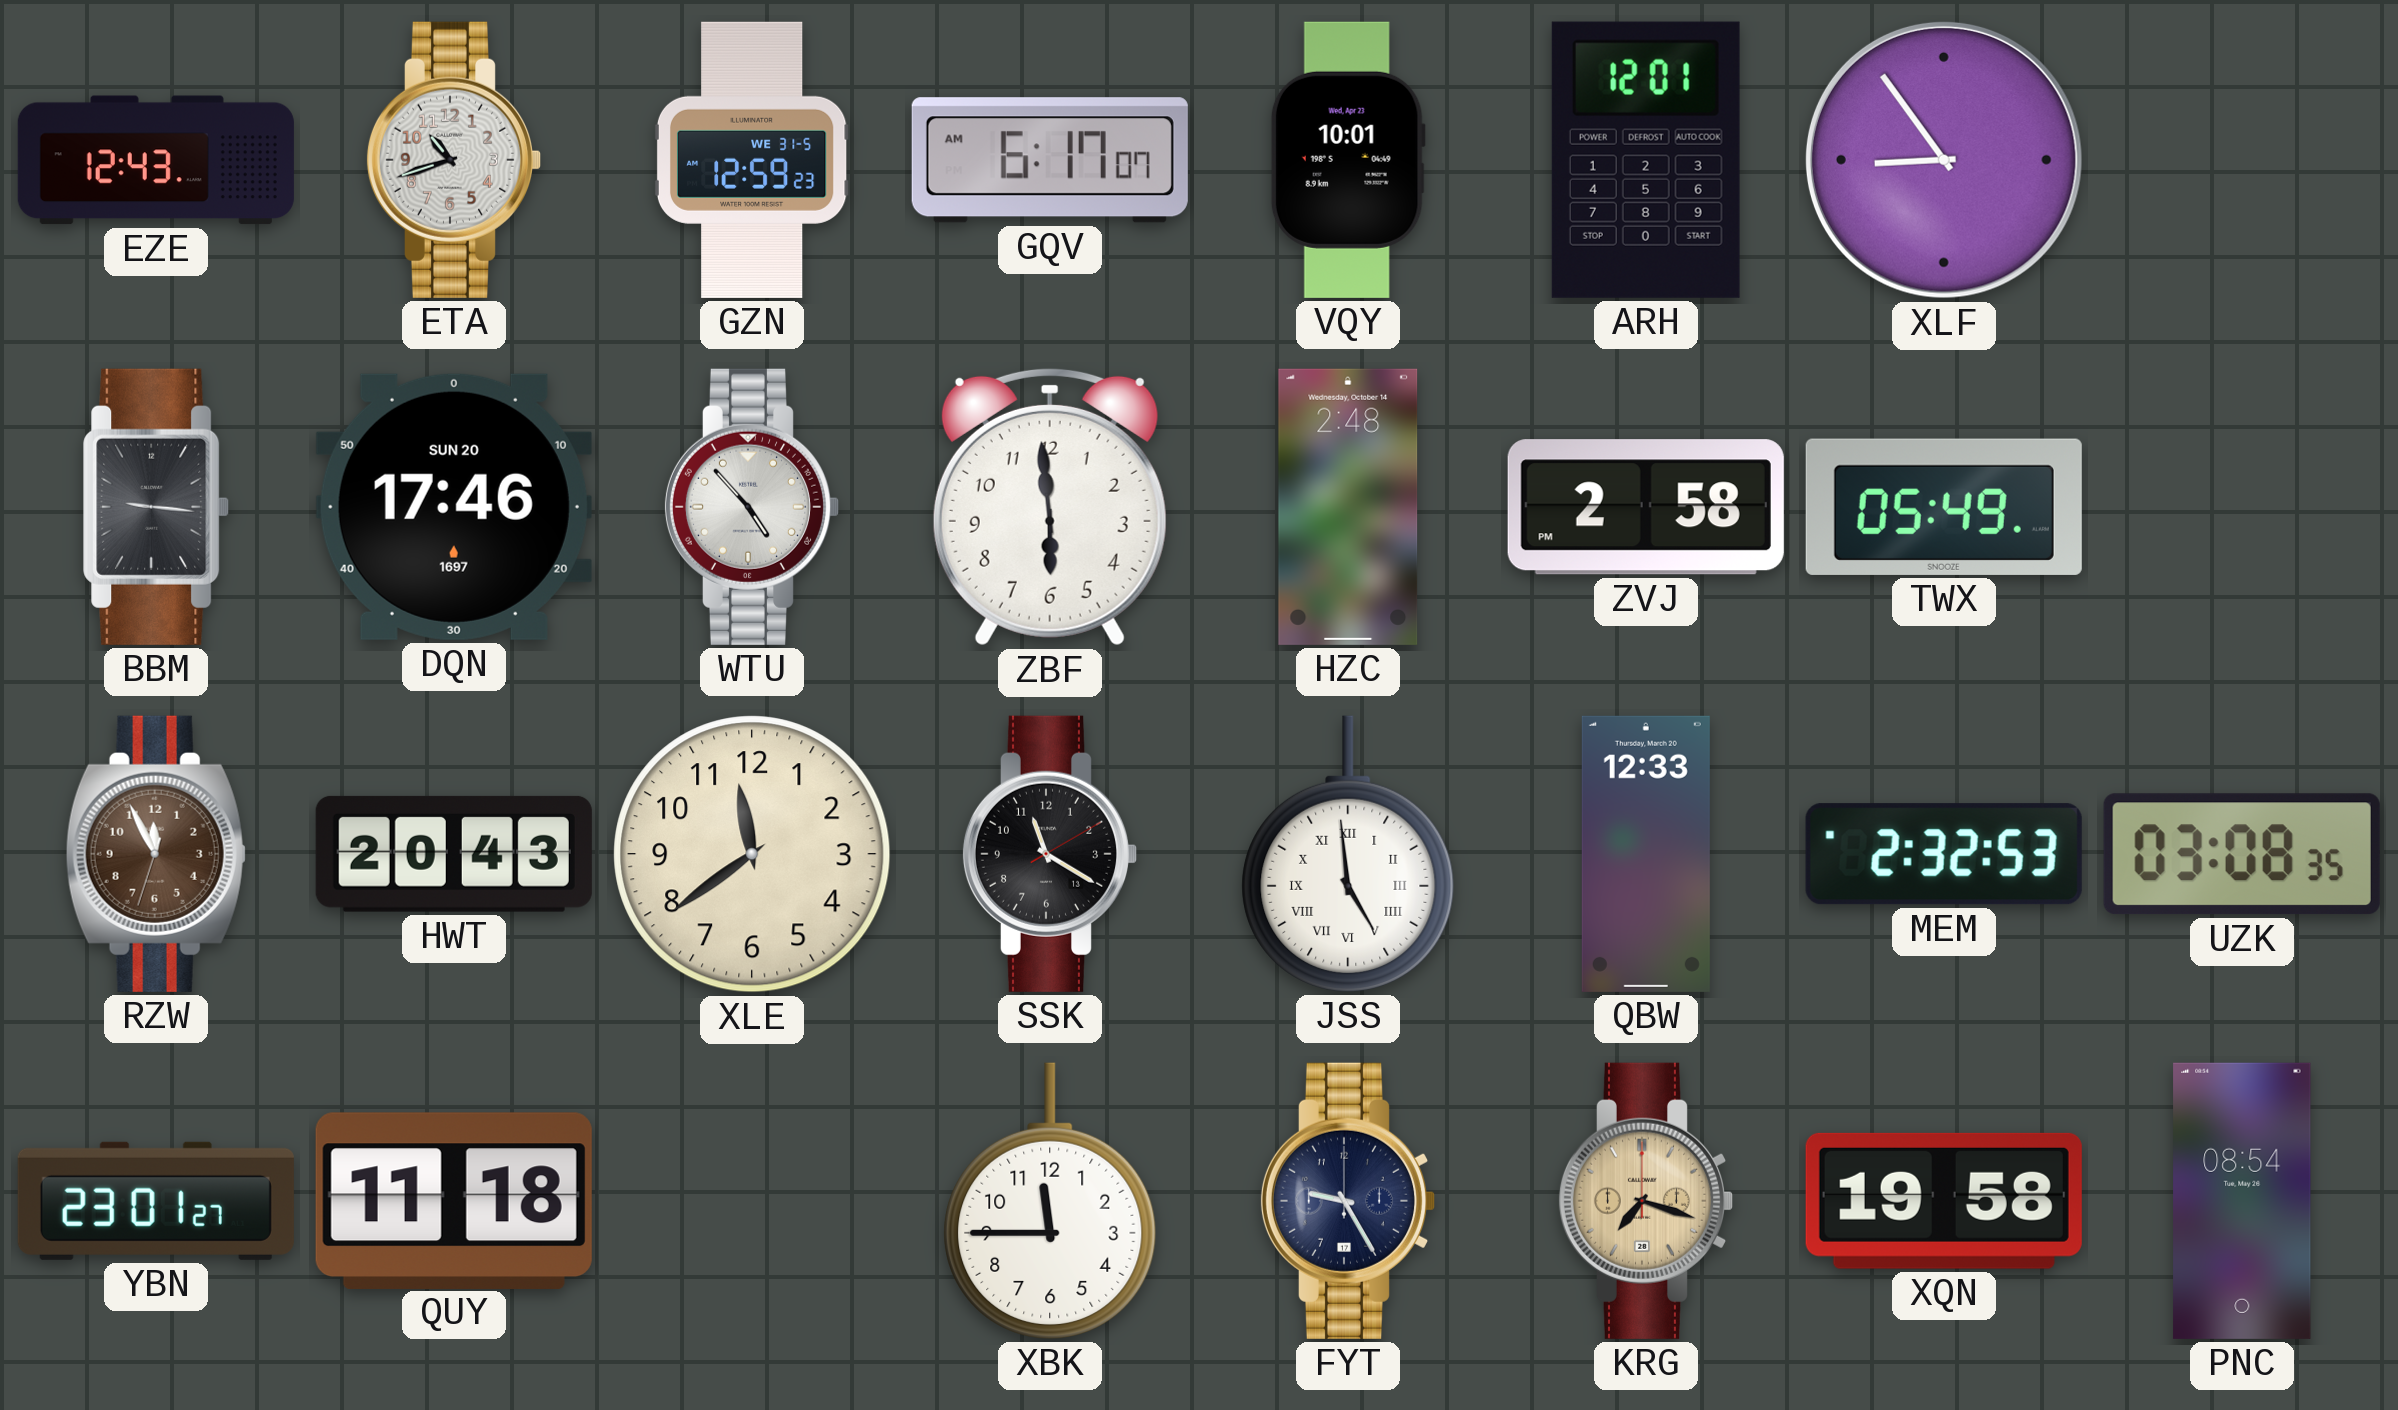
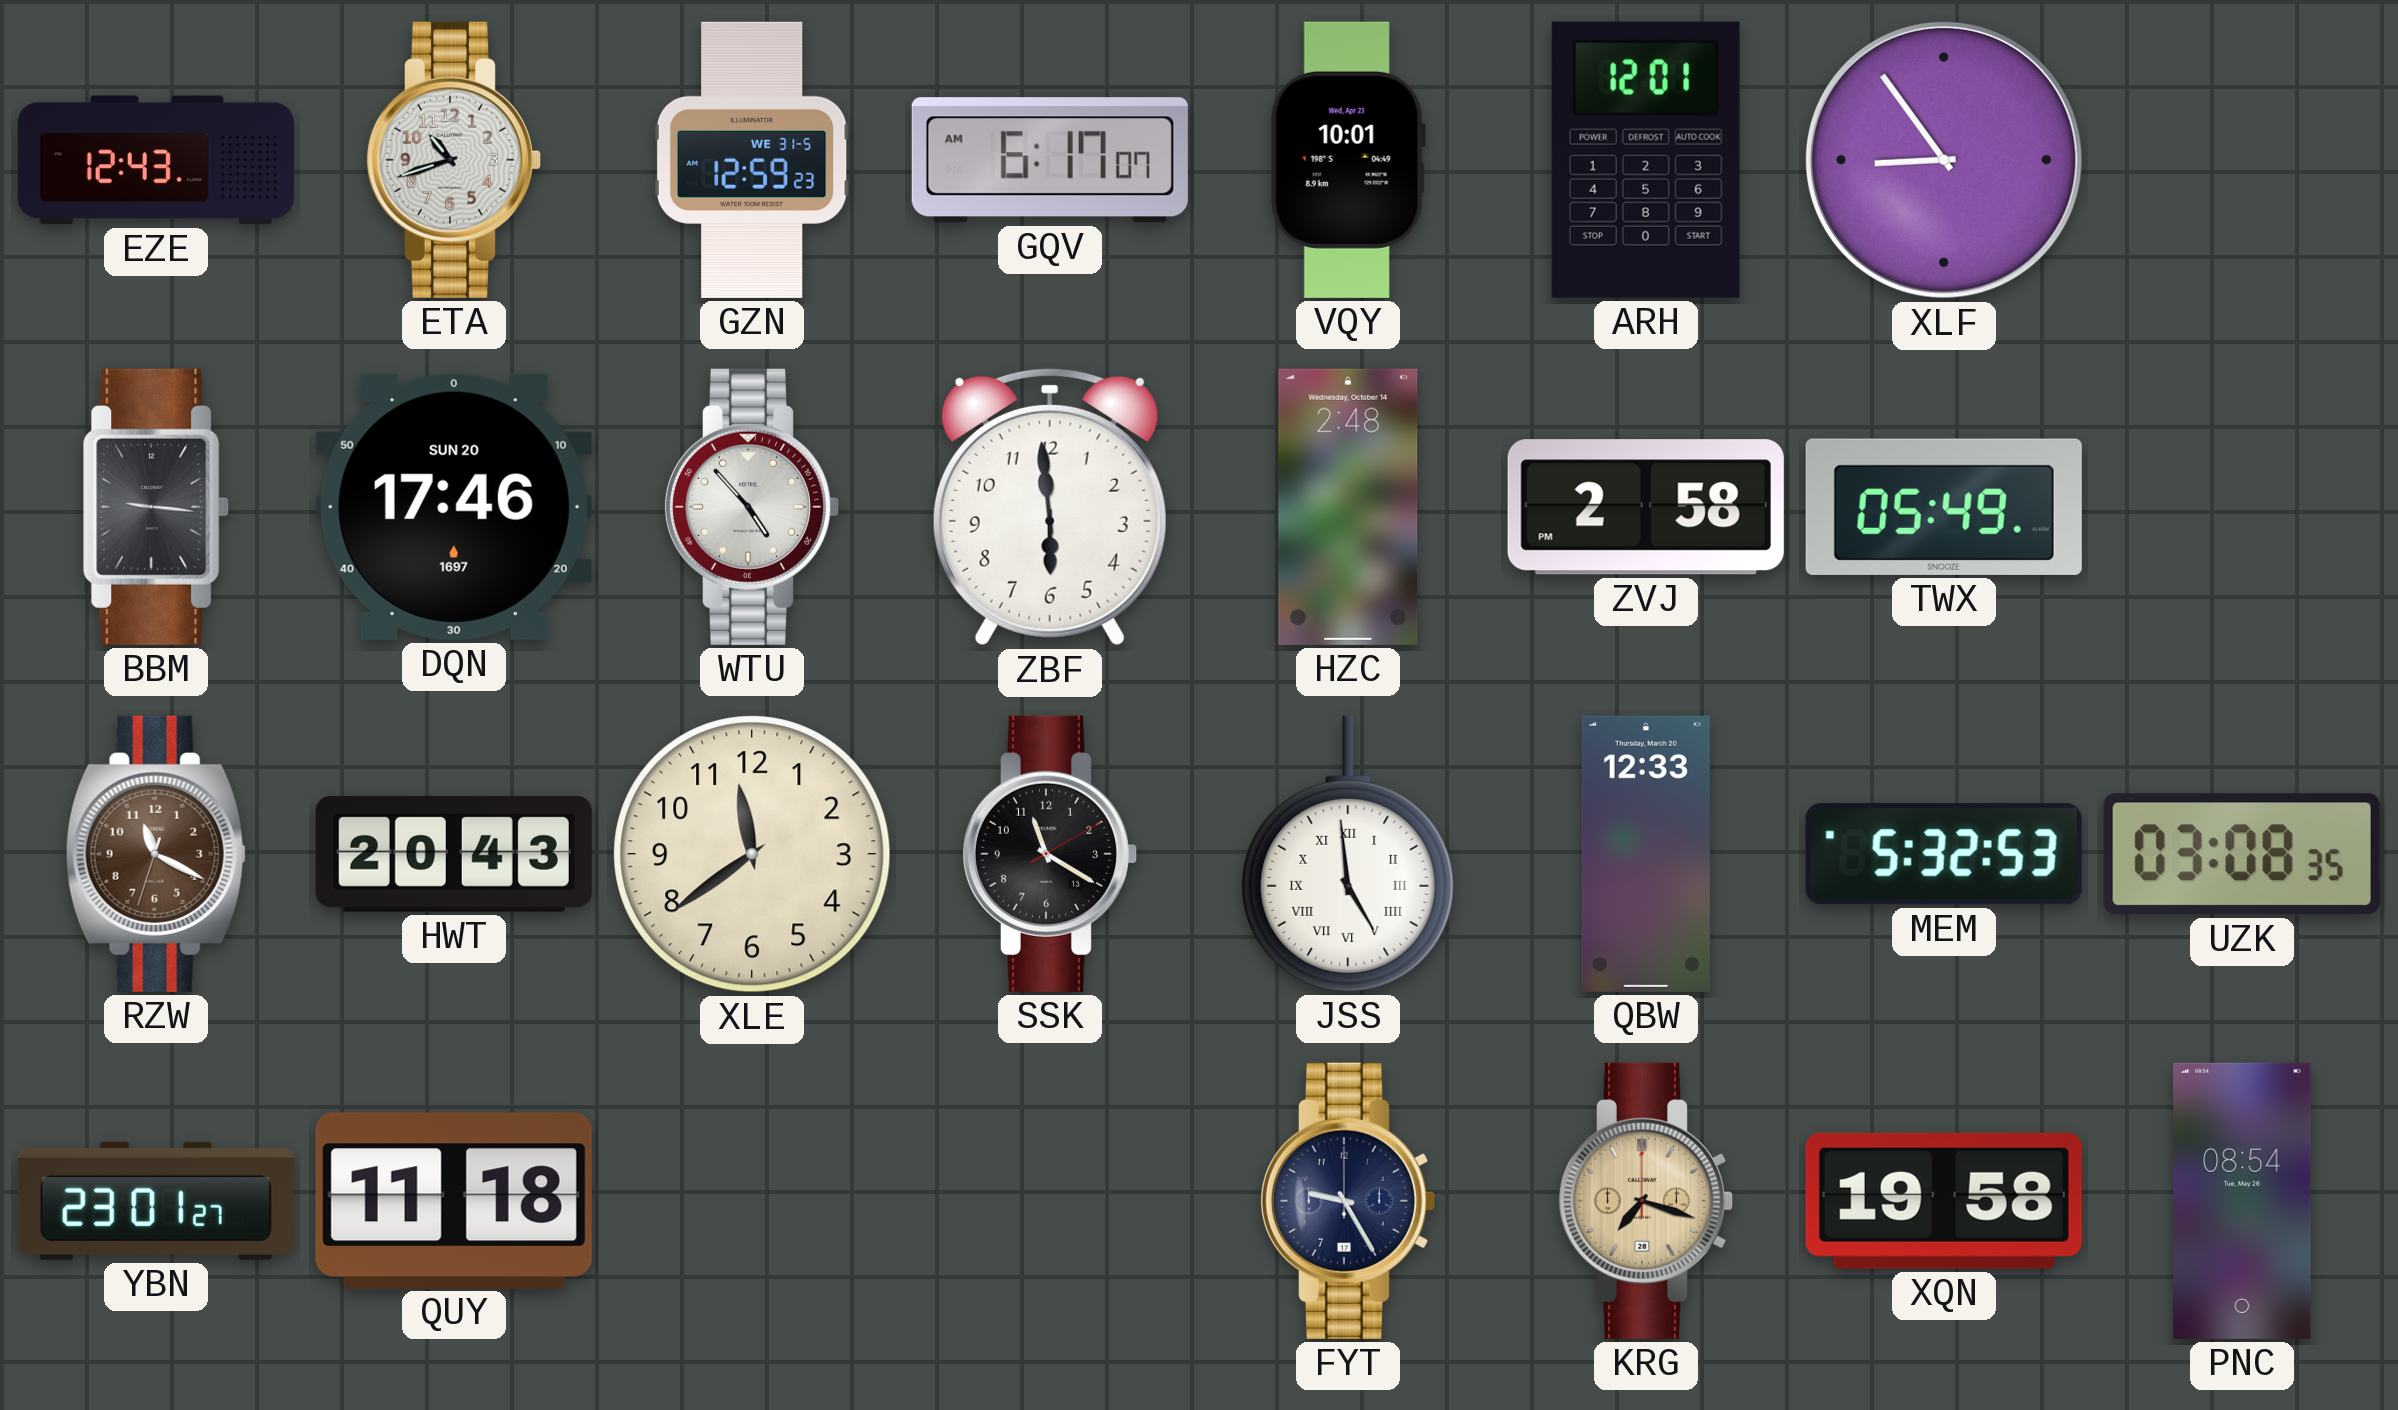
RZW: 11:55 -> 11:19
MEM: 2:32 -> 5:32
XBK: 11:45 -> none
